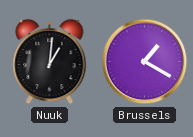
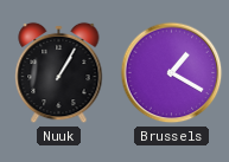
Nuuk: 1:01 -> 1:05
